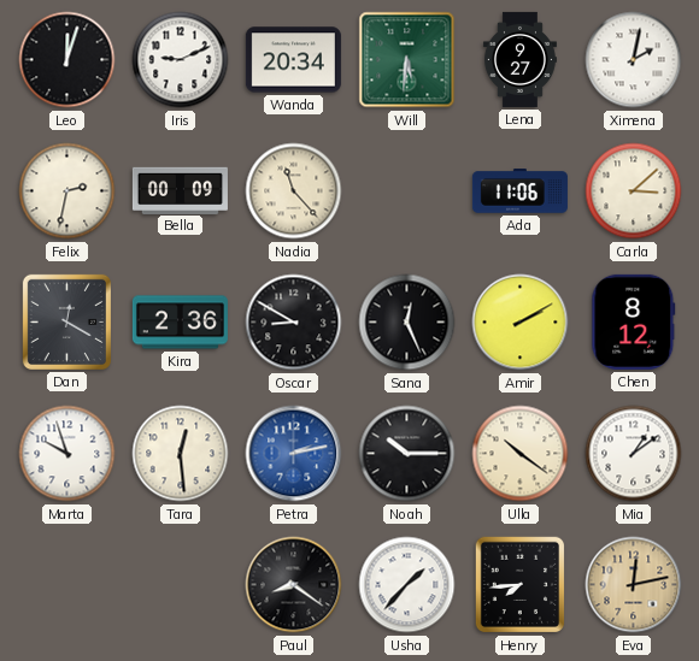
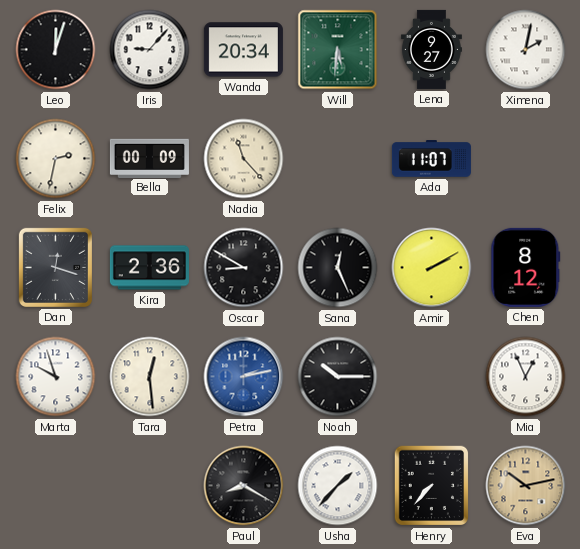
Iris: 9:11 -> 9:07
Ada: 11:06 -> 11:07
Carla: 3:08 -> none
Dan: 12:20 -> 12:18
Ulla: 10:21 -> none
Mia: 1:09 -> 12:56
Paul: 8:21 -> 8:20
Henry: 7:44 -> 7:37
Eva: 12:13 -> 10:13
